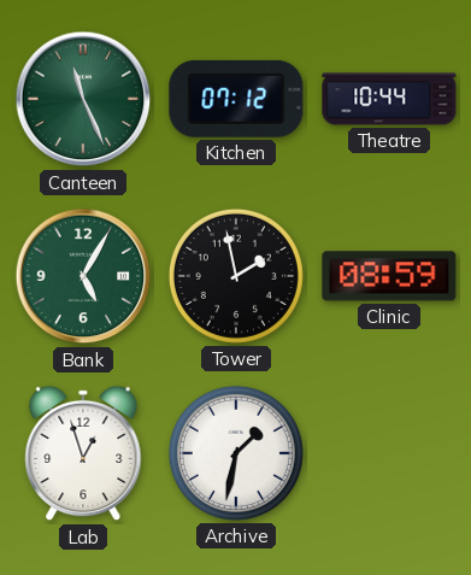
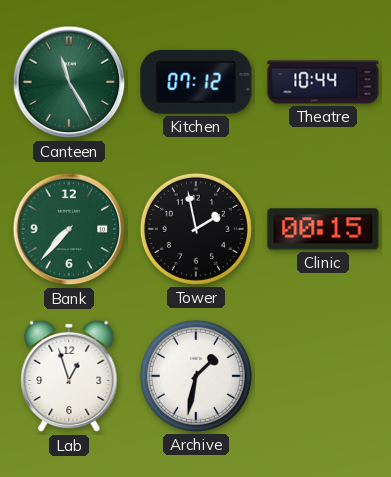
Canteen: 11:26 -> 11:25
Bank: 5:05 -> 7:37
Clinic: 08:59 -> 00:15
